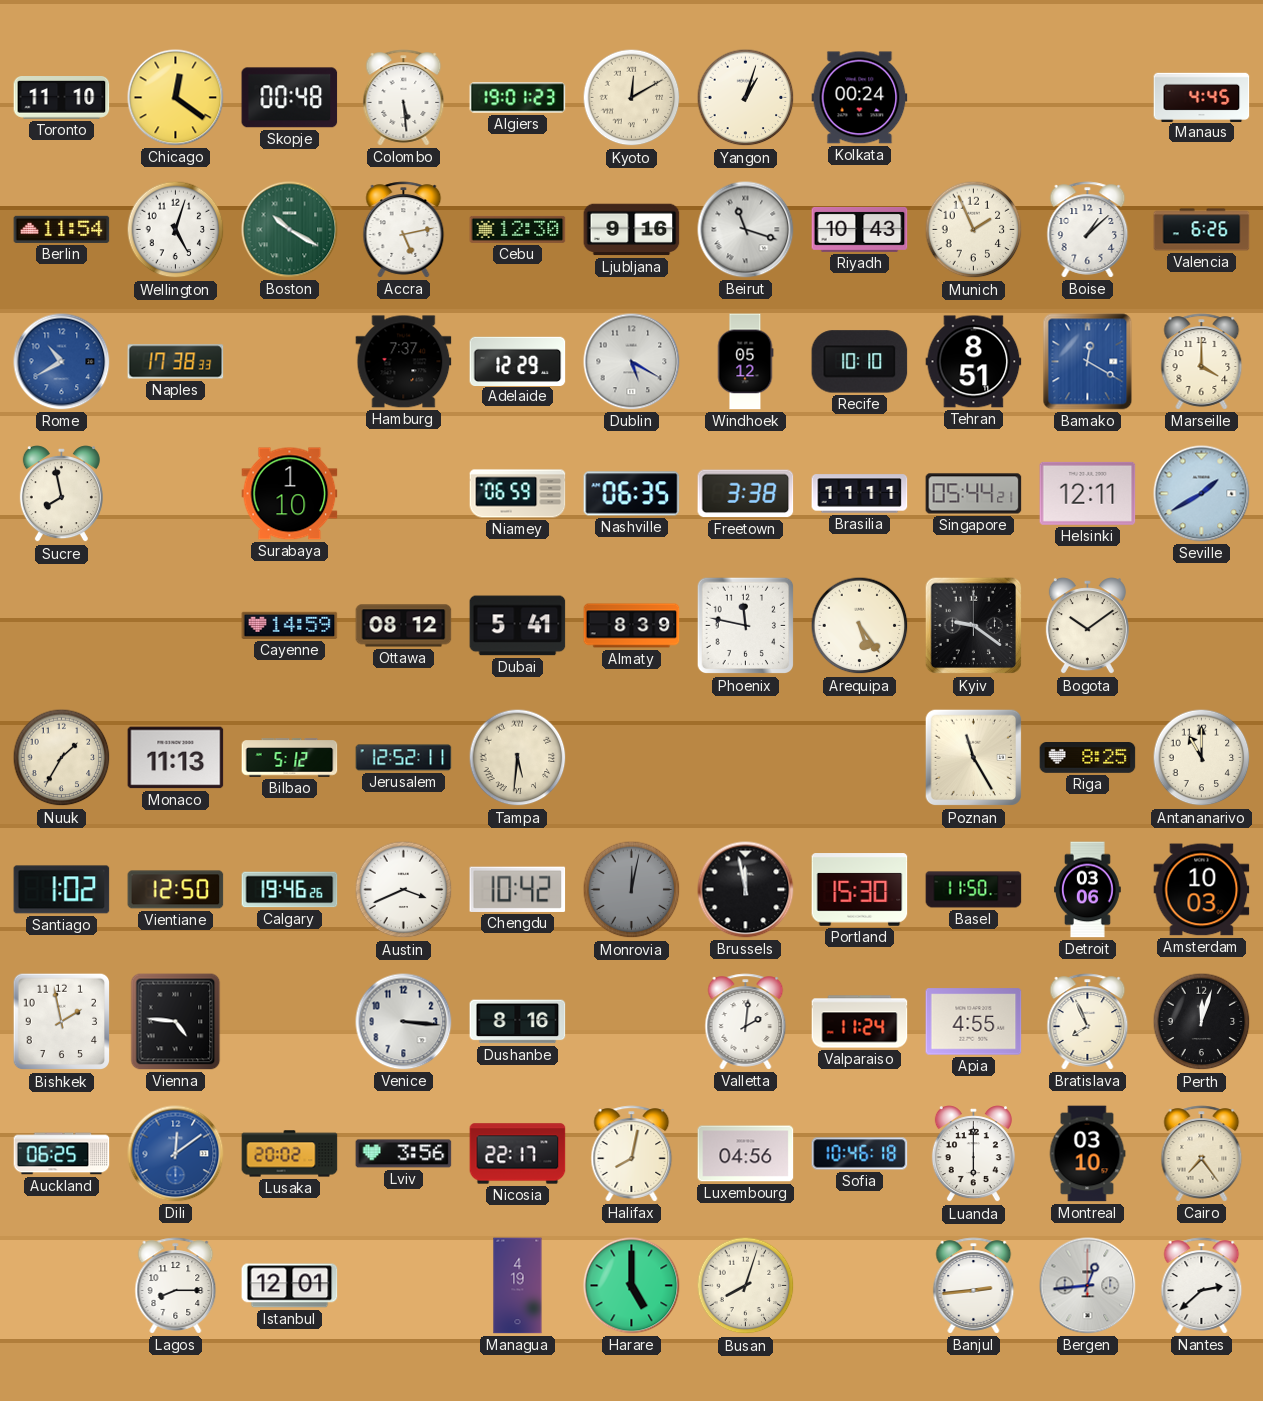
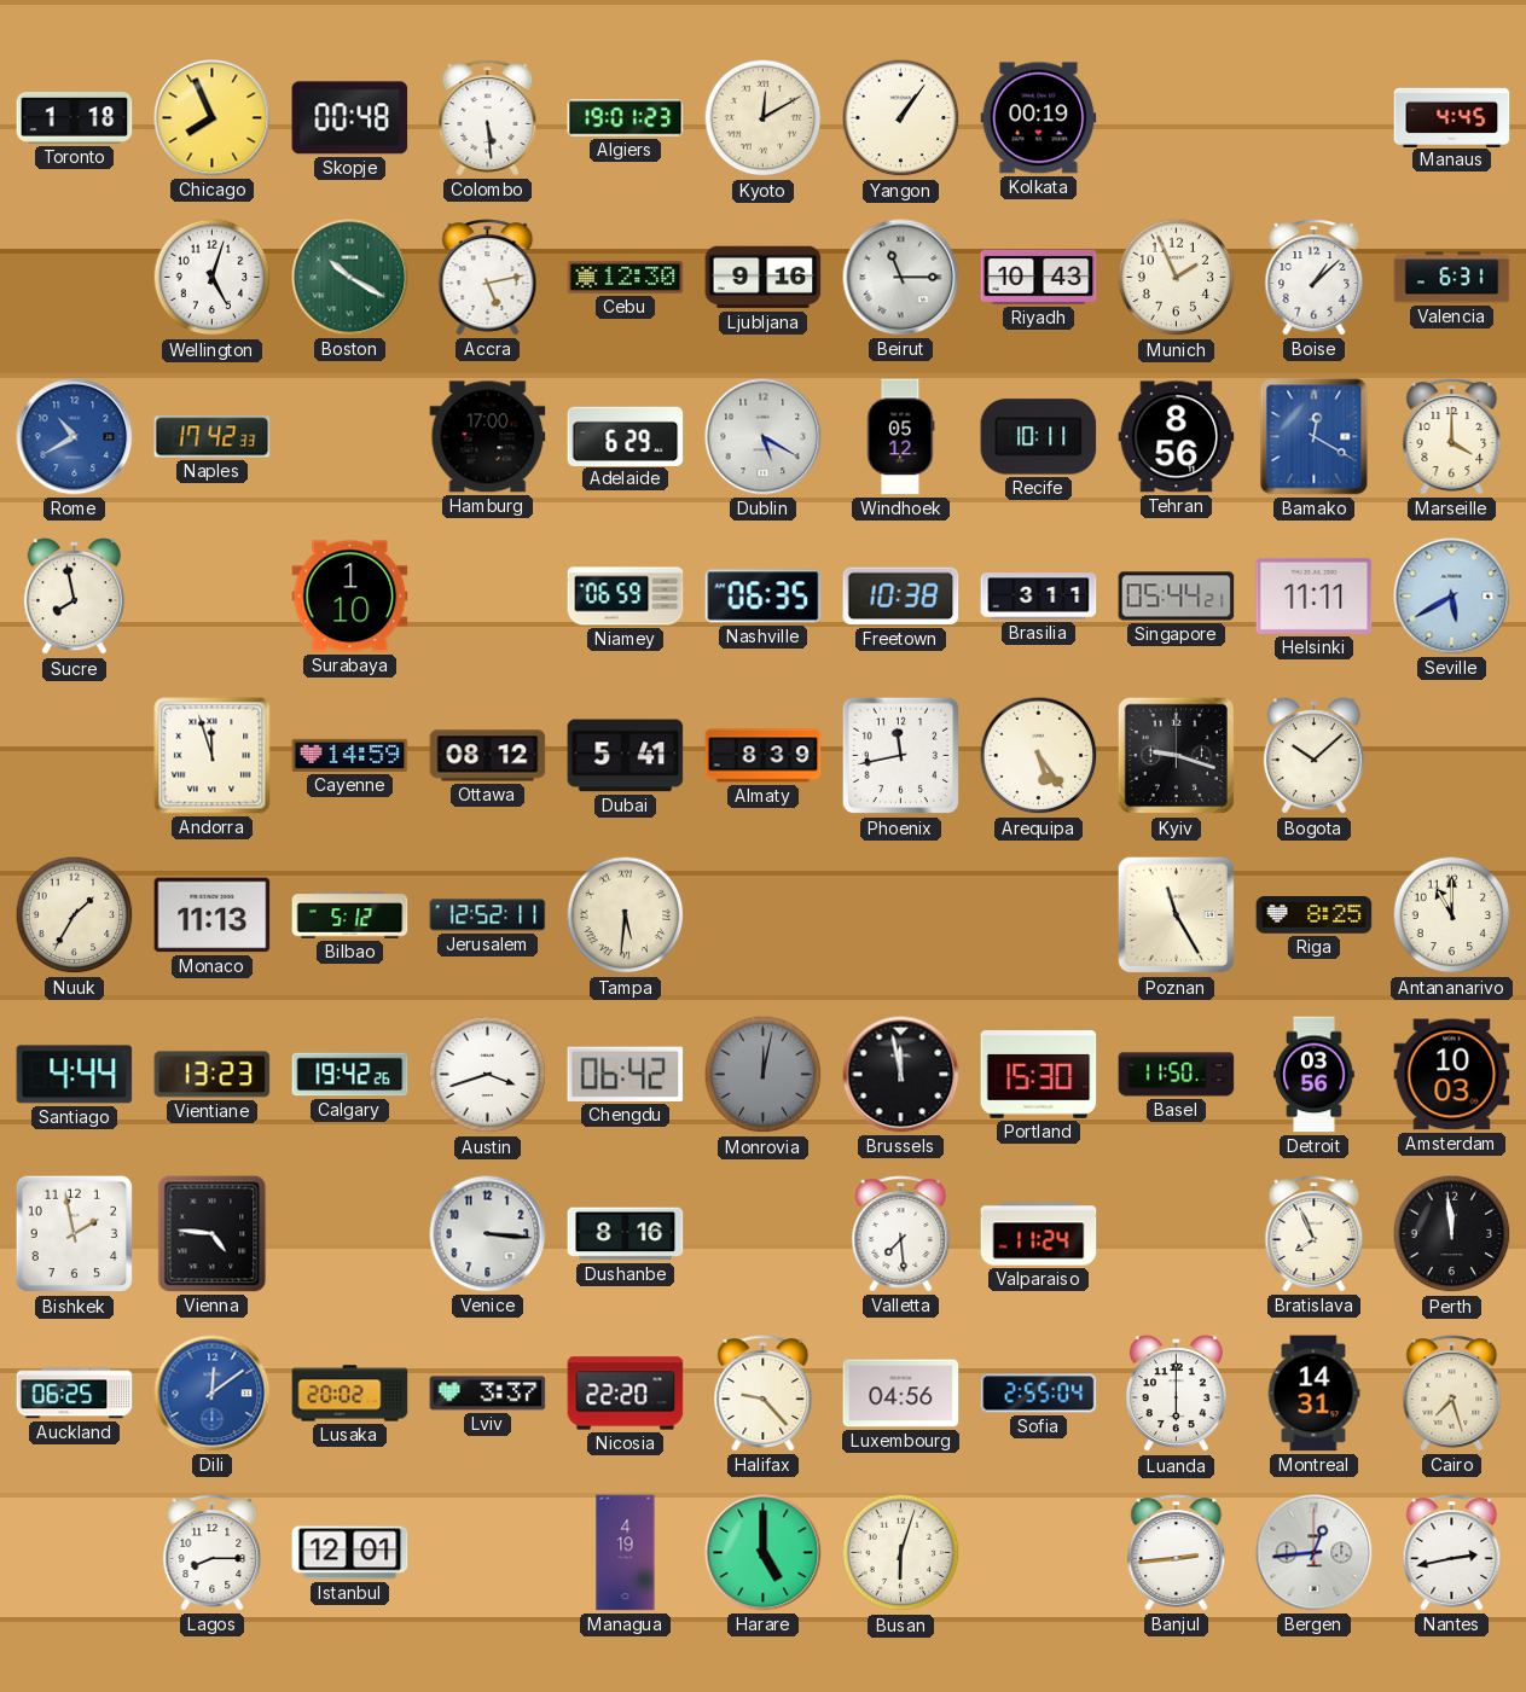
Toronto: 11:10 -> 1:18
Chicago: 12:21 -> 7:56
Yangon: 1:03 -> 1:06
Kolkata: 00:24 -> 00:19
Berlin: 11:54 -> none
Beirut: 11:18 -> 11:15
Valencia: 6:26 -> 6:31
Naples: 17:38 -> 17:42
Hamburg: 7:37 -> 17:00
Adelaide: 12:29 -> 6:29
Recife: 10:10 -> 10:11
Tehran: 8:51 -> 8:56
Freetown: 3:38 -> 10:38
Brasilia: 11:11 -> 3:11
Helsinki: 12:11 -> 11:11
Seville: 1:40 -> 5:40
Andorra: none -> 11:57
Phoenix: 11:47 -> 11:43
Kyiv: 9:21 -> 9:18
Bogota: 10:09 -> 10:08
Santiago: 1:02 -> 4:44
Vientiane: 12:50 -> 13:23
Calgary: 19:46 -> 19:42
Austin: 3:41 -> 3:42
Chengdu: 10:42 -> 06:42
Detroit: 03:06 -> 03:56
Valletta: 2:01 -> 7:29
Apia: 4:55 -> none
Perth: 12:03 -> 11:59
Lviv: 3:56 -> 3:37
Nicosia: 22:17 -> 22:20
Halifax: 8:02 -> 9:23
Sofia: 10:46 -> 2:55
Montreal: 03:10 -> 14:31
Cairo: 7:24 -> 7:27
Busan: 8:03 -> 6:03
Nantes: 2:38 -> 2:43
